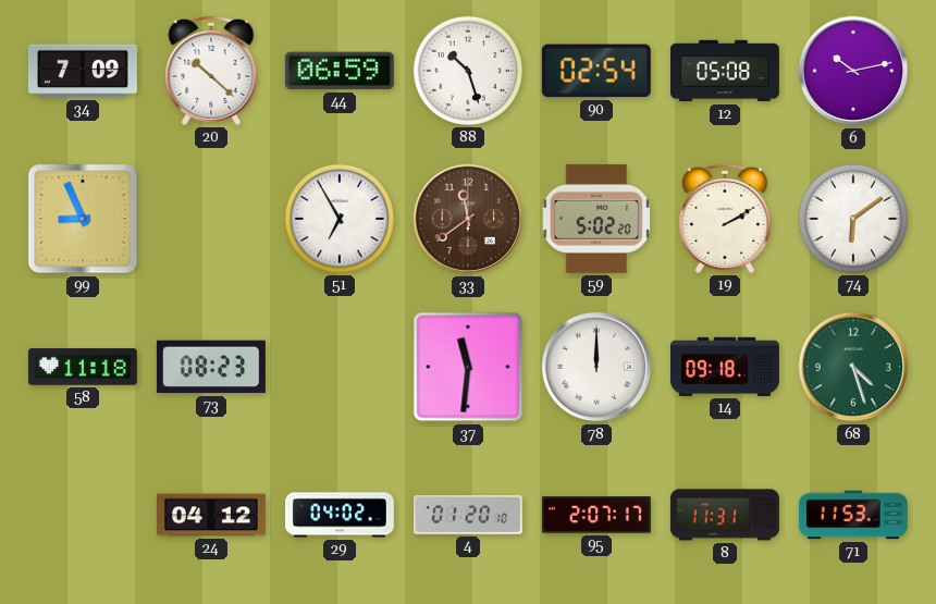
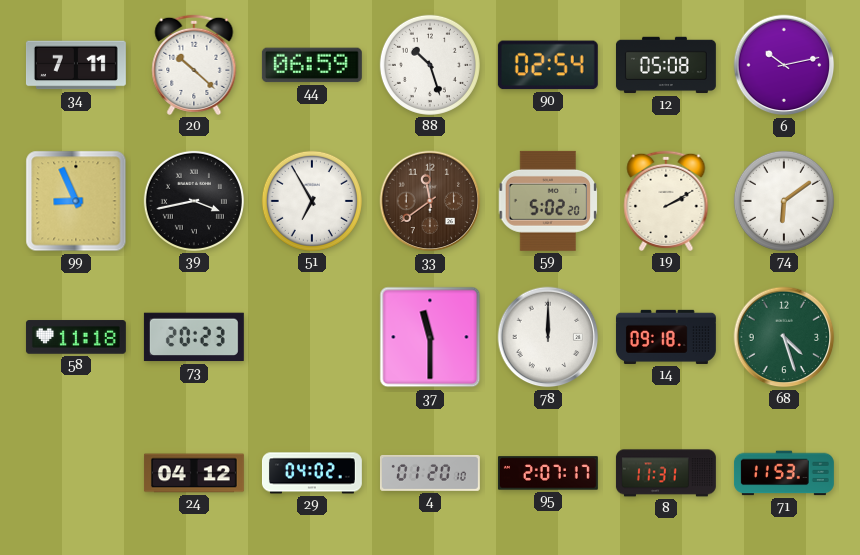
34: 7:09 -> 7:11
39: none -> 3:43
73: 08:23 -> 20:23
37: 11:31 -> 11:30
